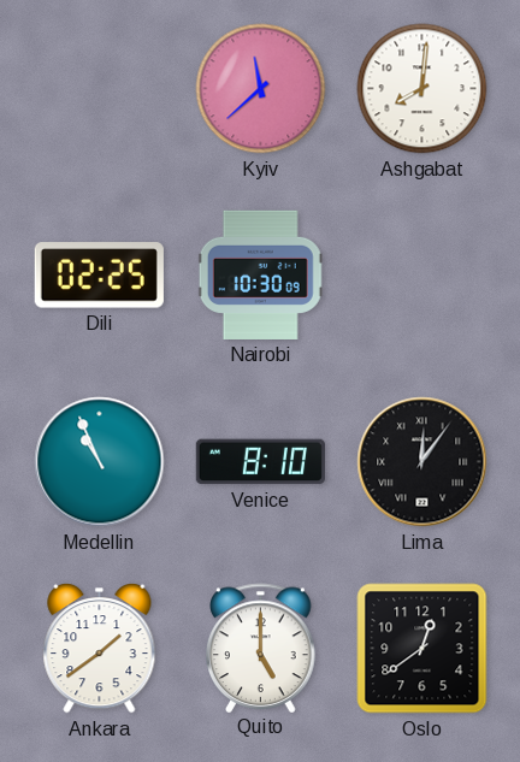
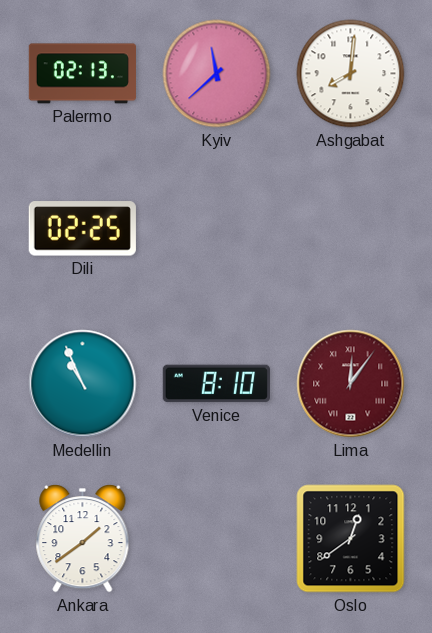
Palermo: none -> 02:13
Nairobi: 10:30 -> none
Lima dial: black -> burgundy
Quito: 5:00 -> none
